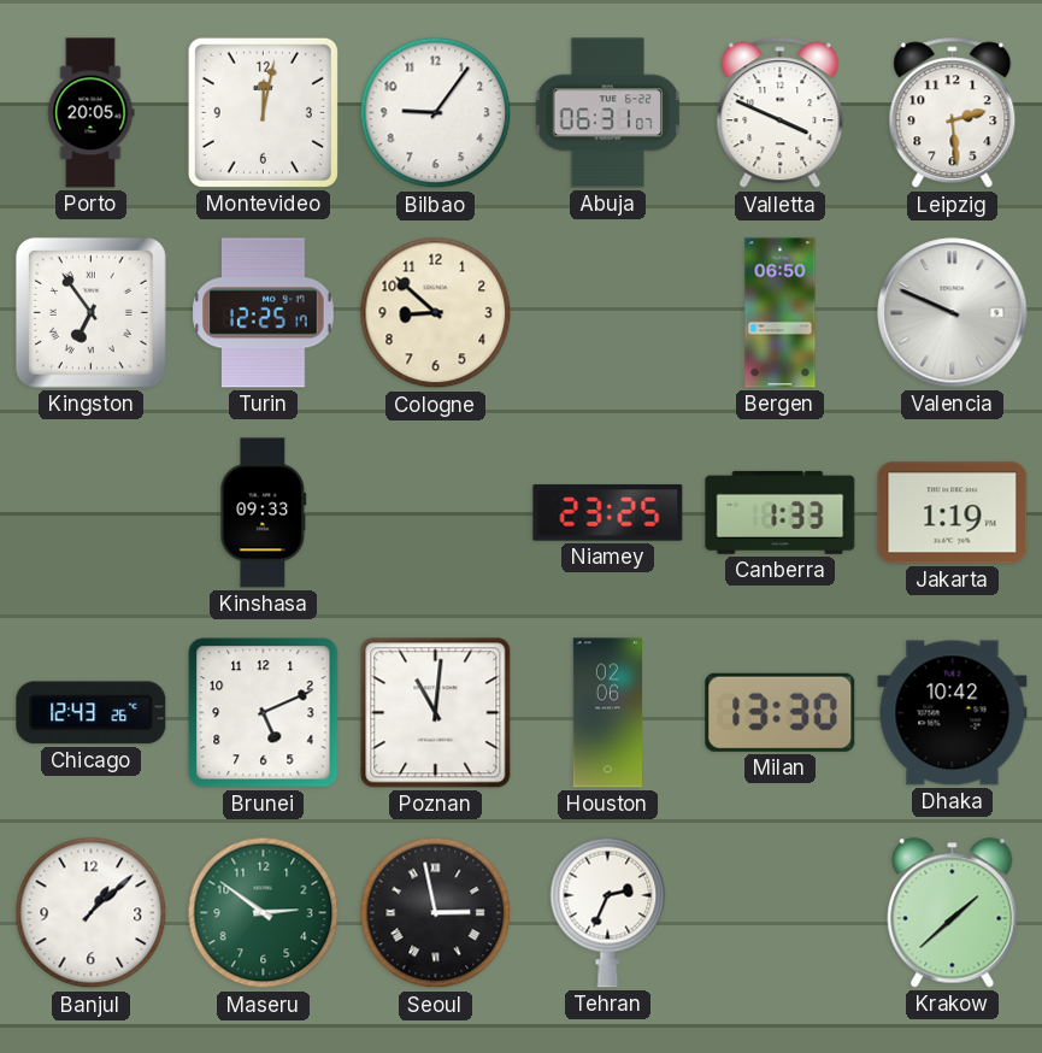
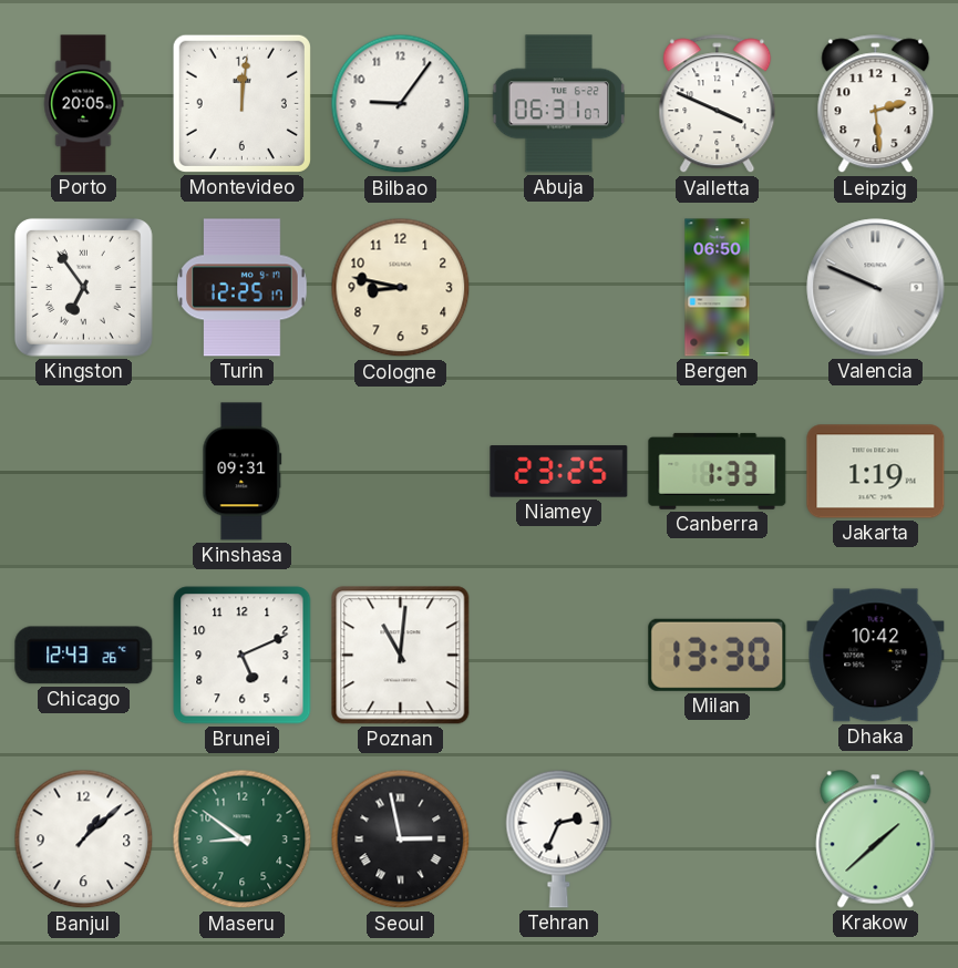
Montevideo: 12:02 -> 12:01
Cologne: 8:52 -> 8:47
Kinshasa: 09:33 -> 09:31
Houston: 02:06 -> none
Maseru: 2:51 -> 8:51
